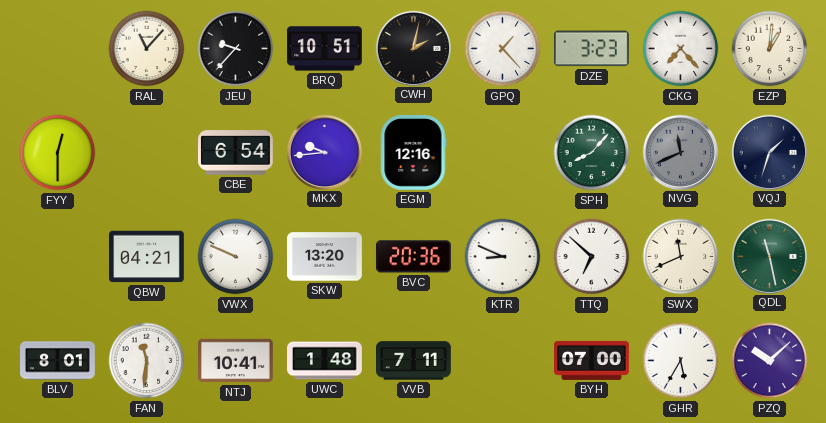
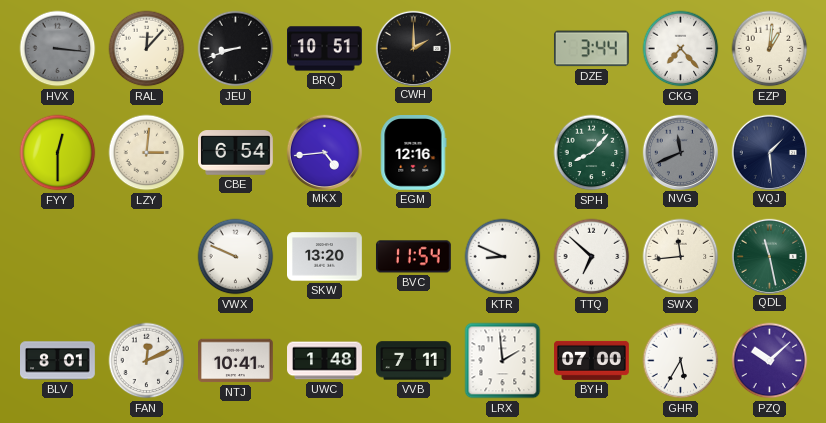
HVX: none -> 3:16
RAL: 11:07 -> 12:07
JEU: 9:37 -> 8:42
CWH: 2:02 -> 2:00
GPQ: 1:23 -> none
DZE: 3:23 -> 3:44
LZY: none -> 3:01
MKX: 9:44 -> 4:44
VQJ: 1:33 -> 1:29
QBW: 04:21 -> none
BVC: 20:36 -> 11:54
SWX: 11:41 -> 11:44
FAN: 11:31 -> 12:11
LRX: none -> 1:59
